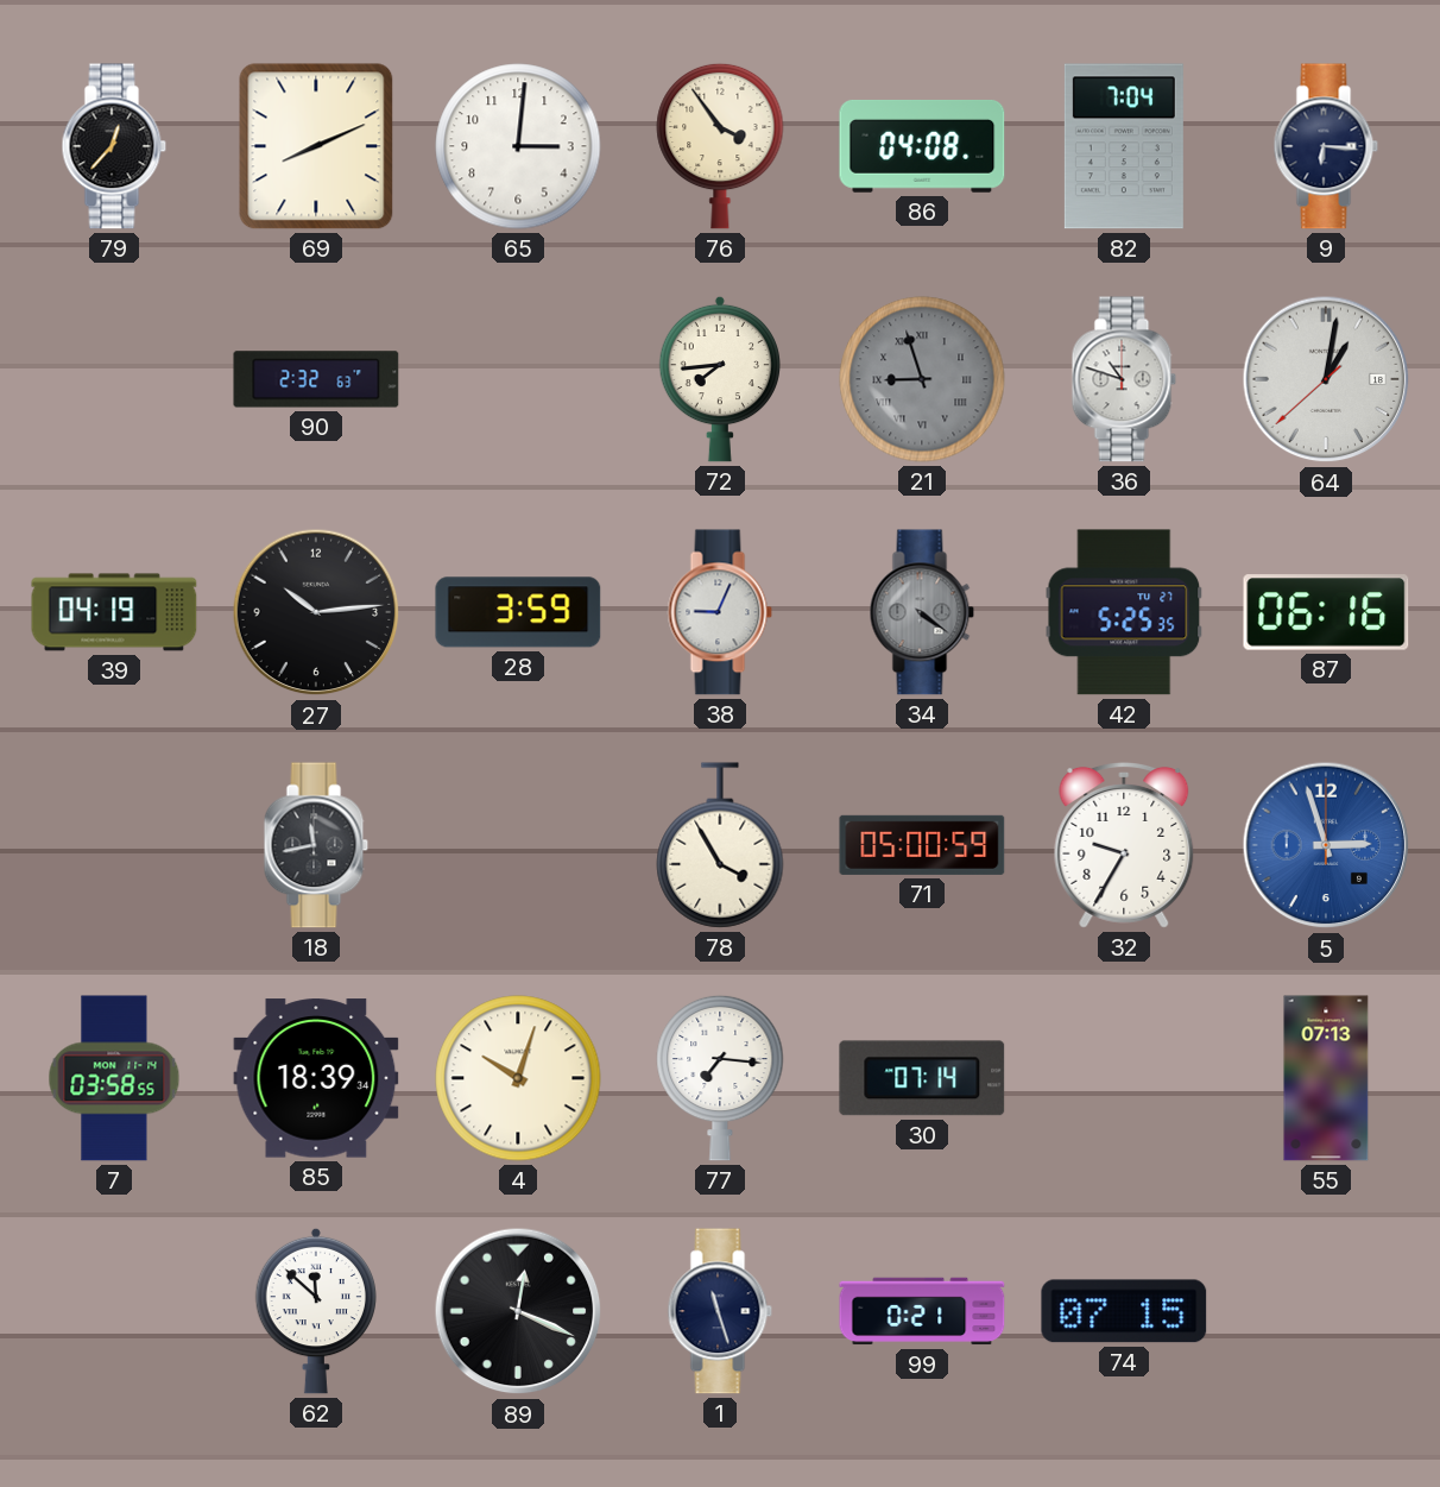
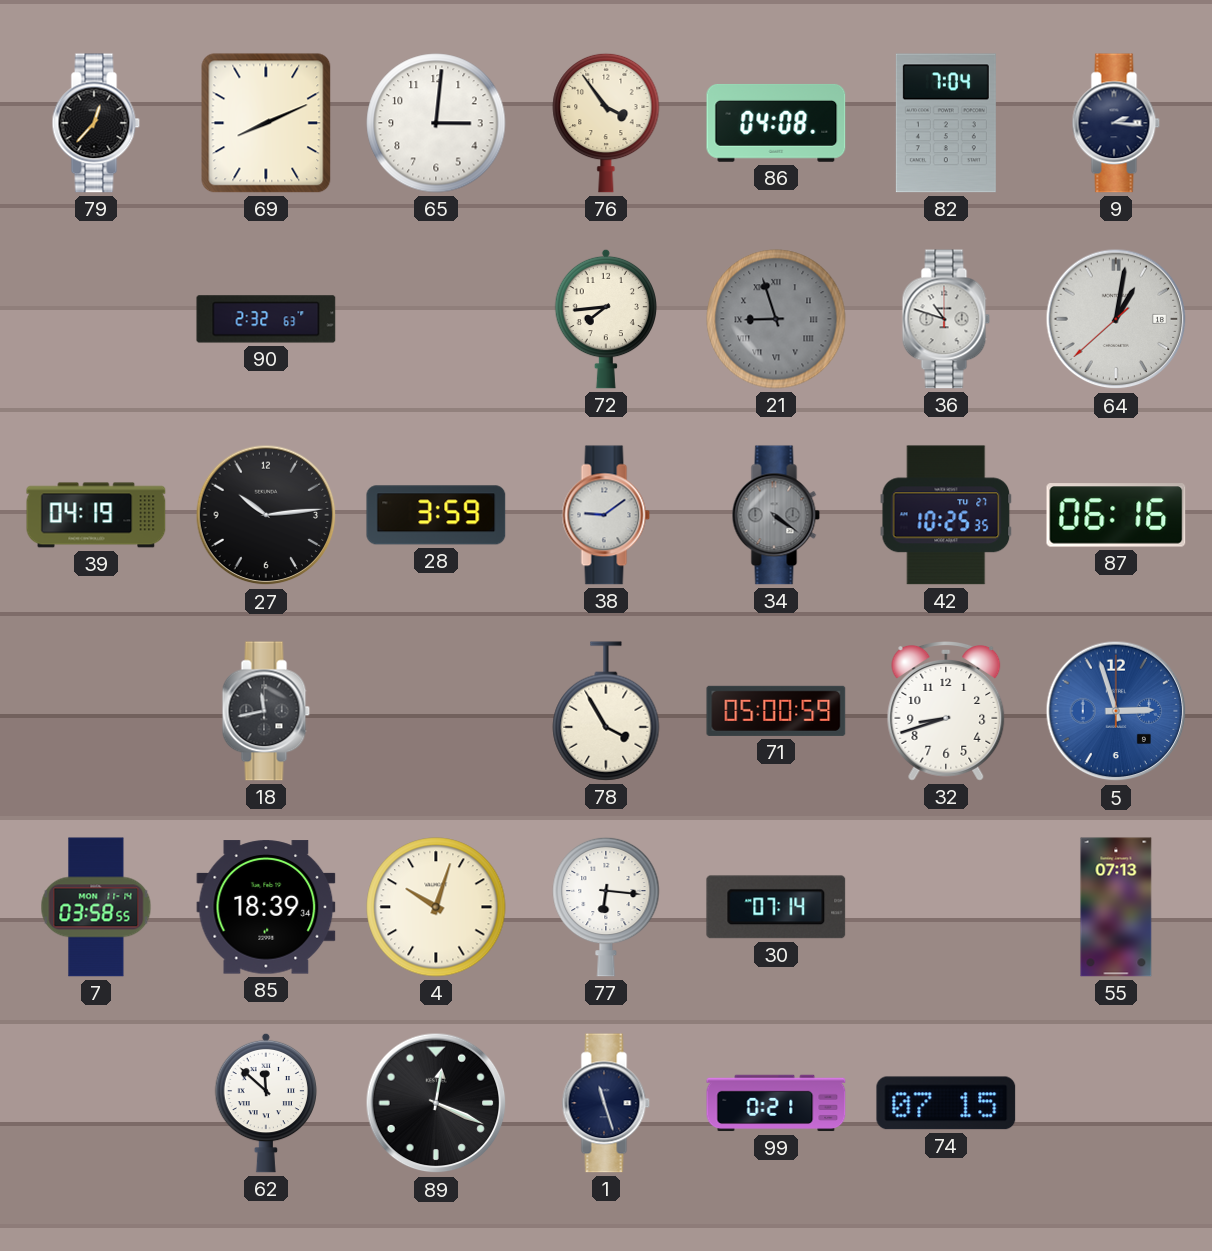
9: 6:16 -> 2:16
38: 9:04 -> 9:09
42: 5:25 -> 10:25
32: 9:35 -> 8:42
77: 7:16 -> 6:16
